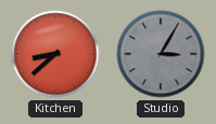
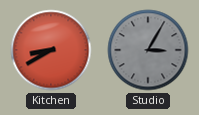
Kitchen: 8:38 -> 8:40
